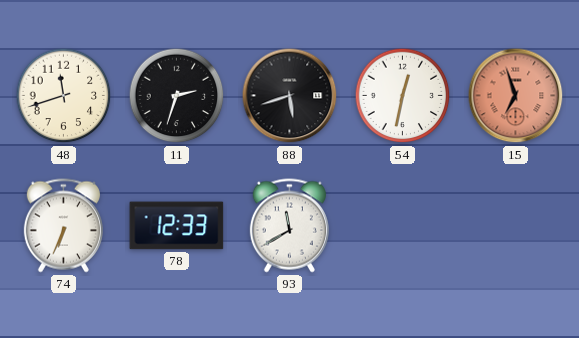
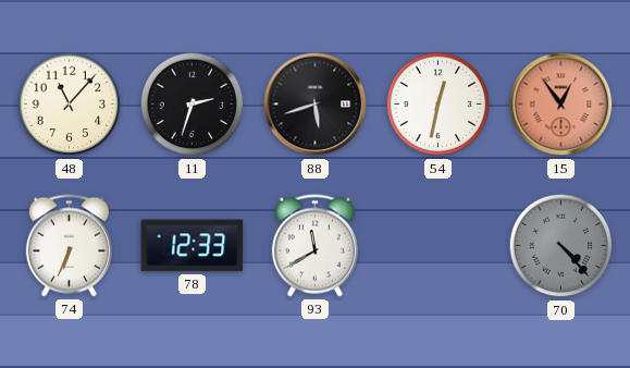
48: 11:42 -> 11:07
15: 6:57 -> 12:54
70: none -> 4:23
